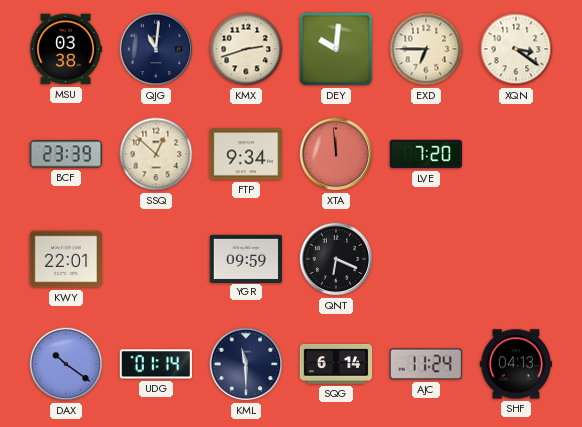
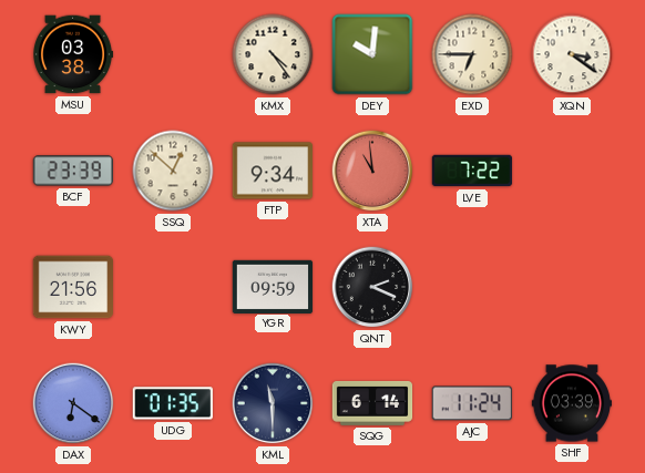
QJG: 11:01 -> none
KMX: 2:42 -> 4:24
XTA: 11:59 -> 10:59
LVE: 7:20 -> 7:22
KWY: 22:01 -> 21:56
QNT: 6:19 -> 2:19
DAX: 10:21 -> 6:21
UDG: 01:14 -> 01:35
SHF: 04:13 -> 03:39
